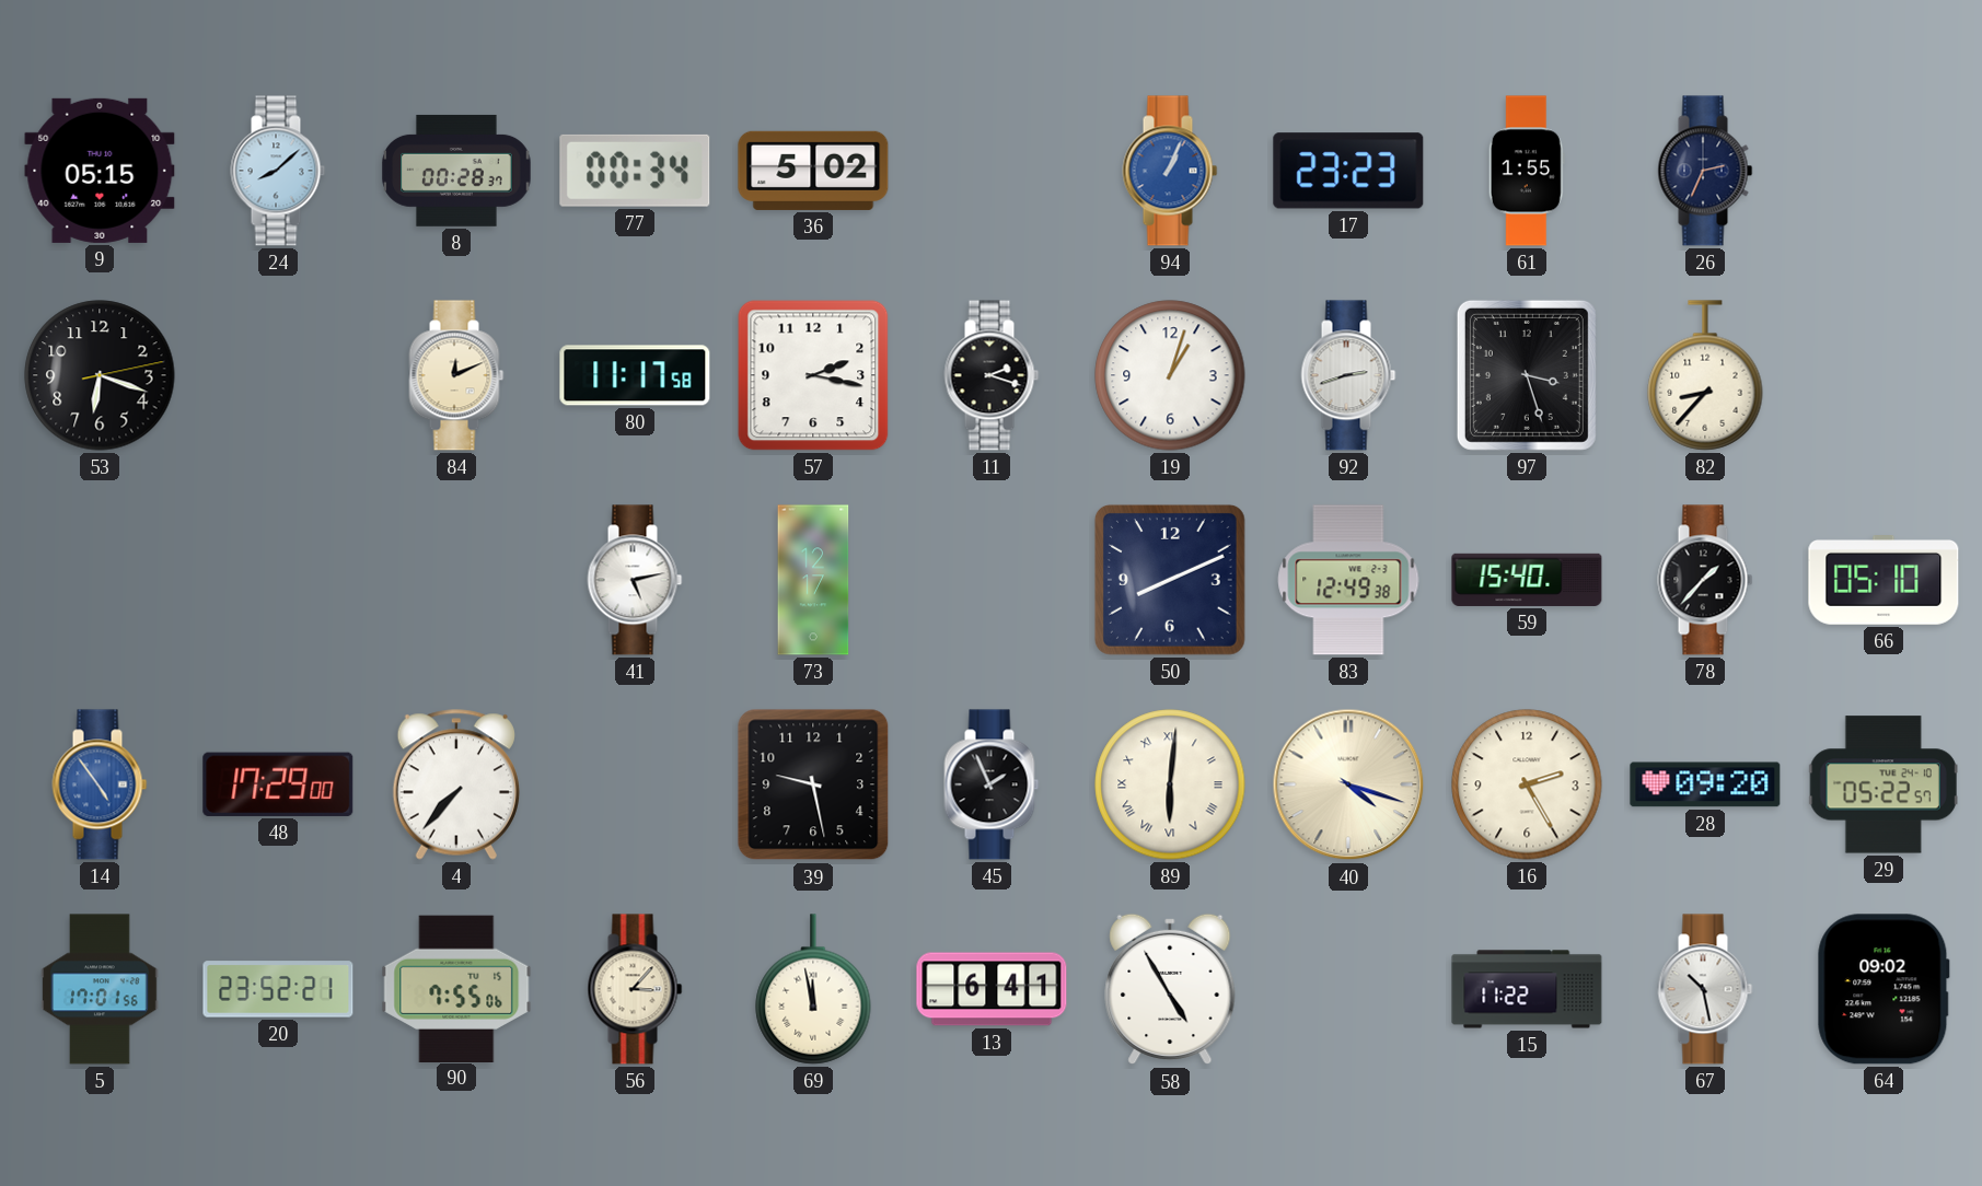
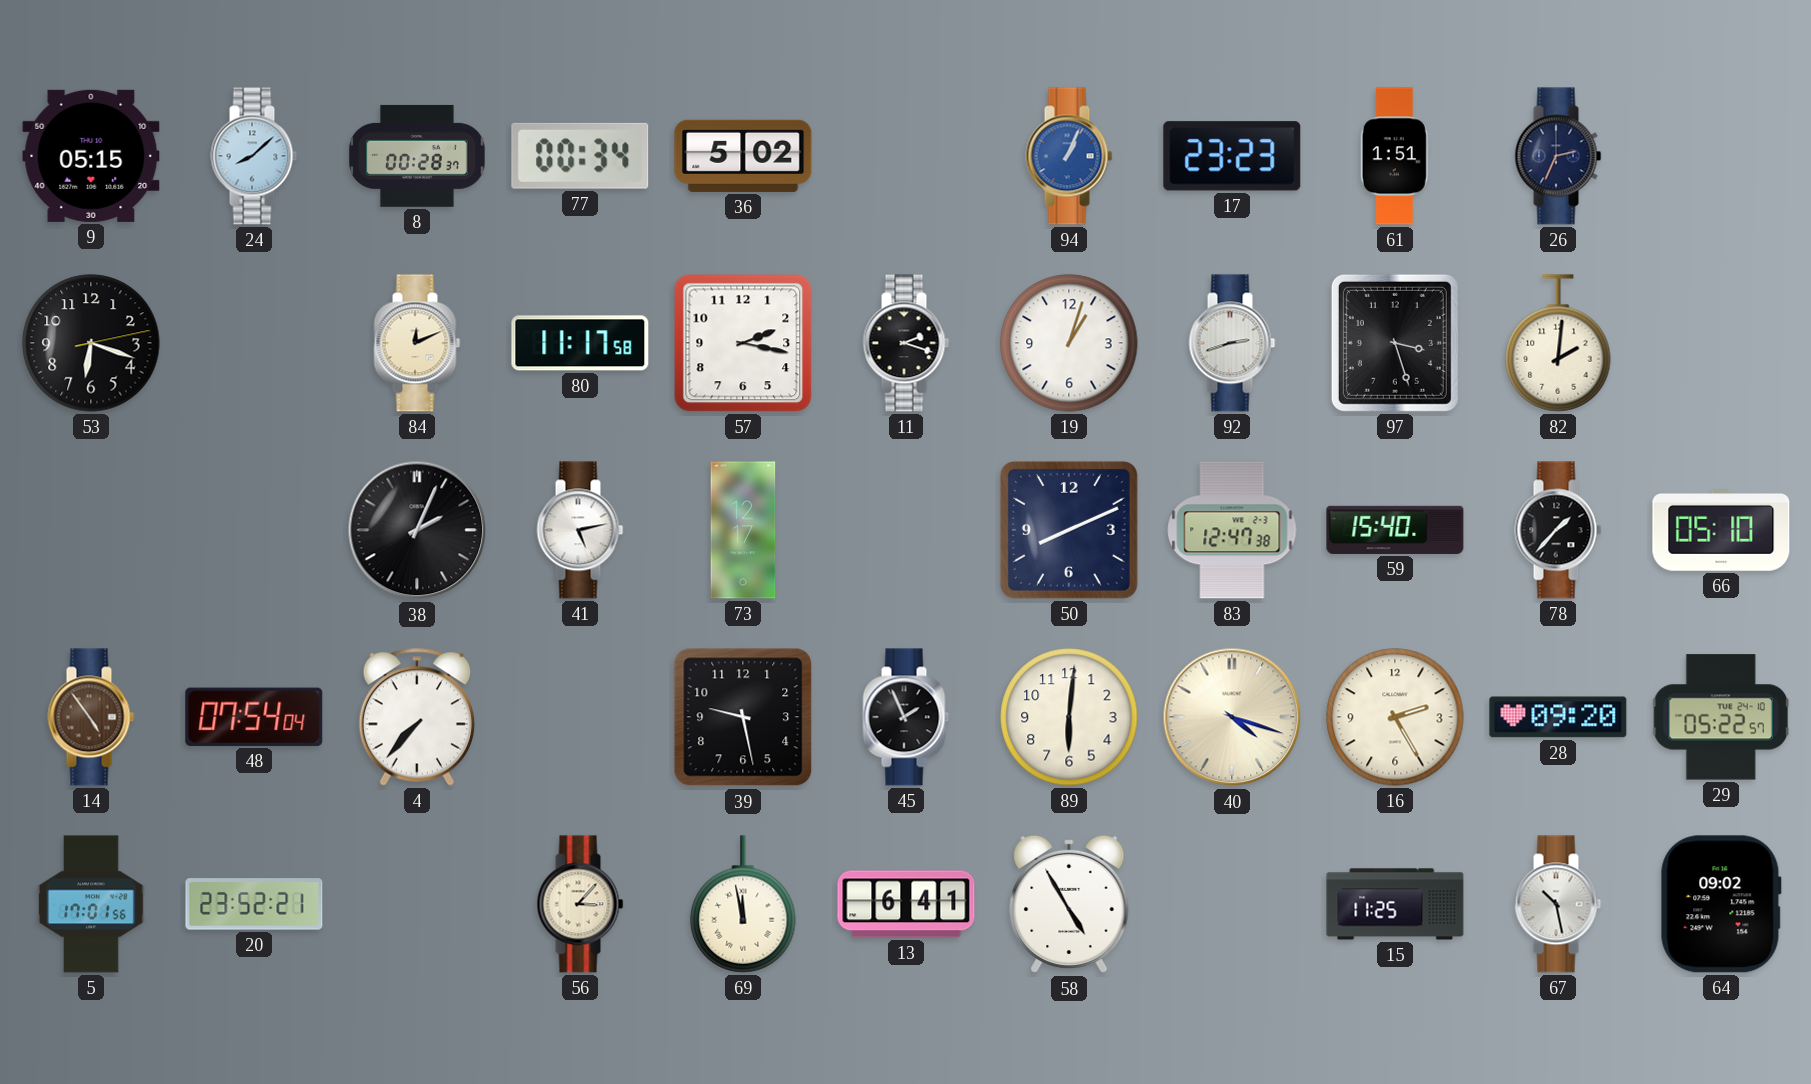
61: 1:55 -> 1:51
82: 8:37 -> 2:01
38: none -> 2:04
83: 12:49 -> 12:47
14 dial: blue -> brown
48: 17:29 -> 07:54
89 numerals: Roman -> Arabic
90: 7:55 -> none
15: 11:22 -> 11:25
